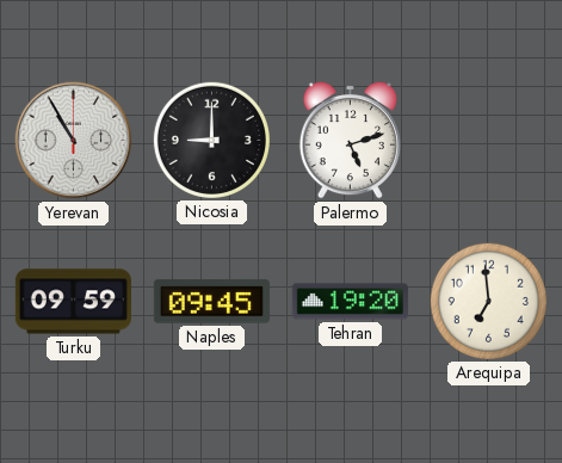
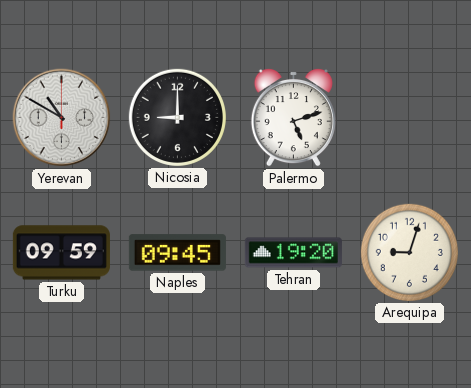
Yerevan: 10:55 -> 10:50
Arequipa: 6:59 -> 9:03
